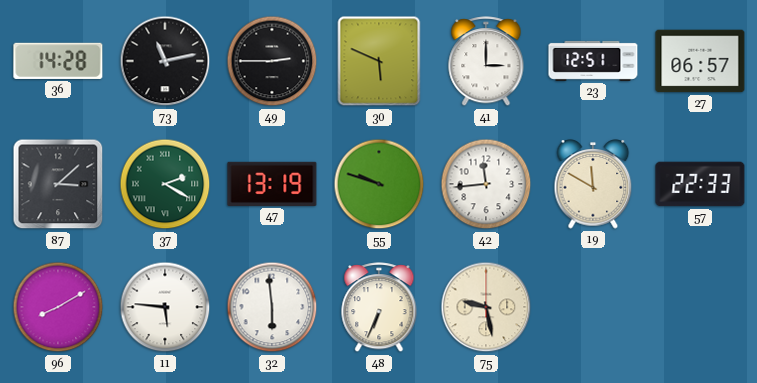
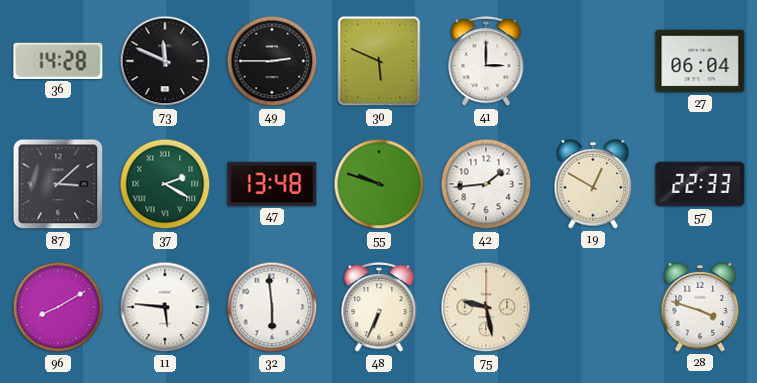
73: 11:13 -> 11:49
23: 12:51 -> none
27: 06:57 -> 06:04
47: 13:19 -> 13:48
42: 11:44 -> 1:44
19: 11:50 -> 12:50
28: none -> 3:48
